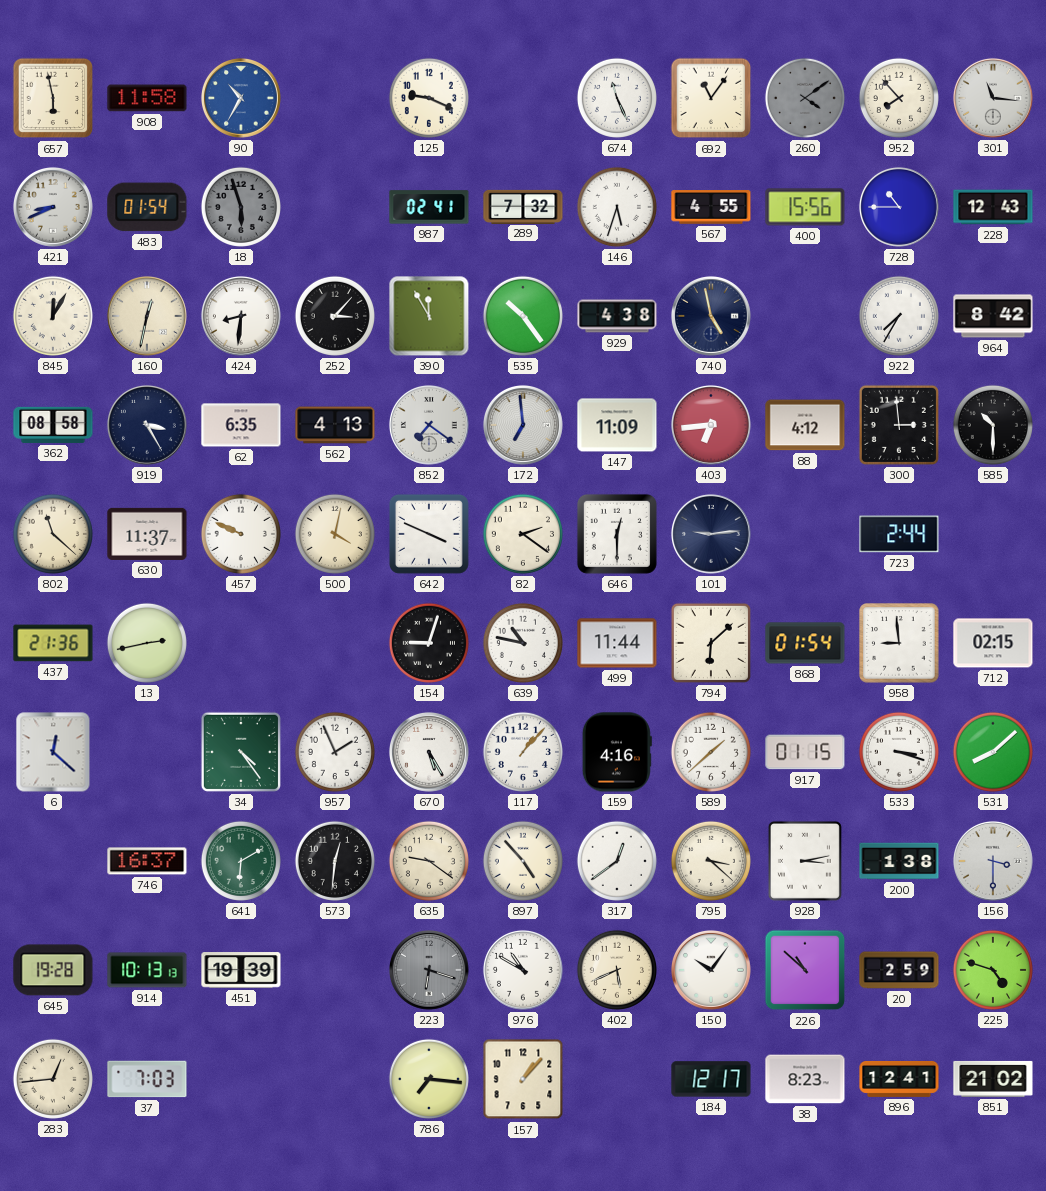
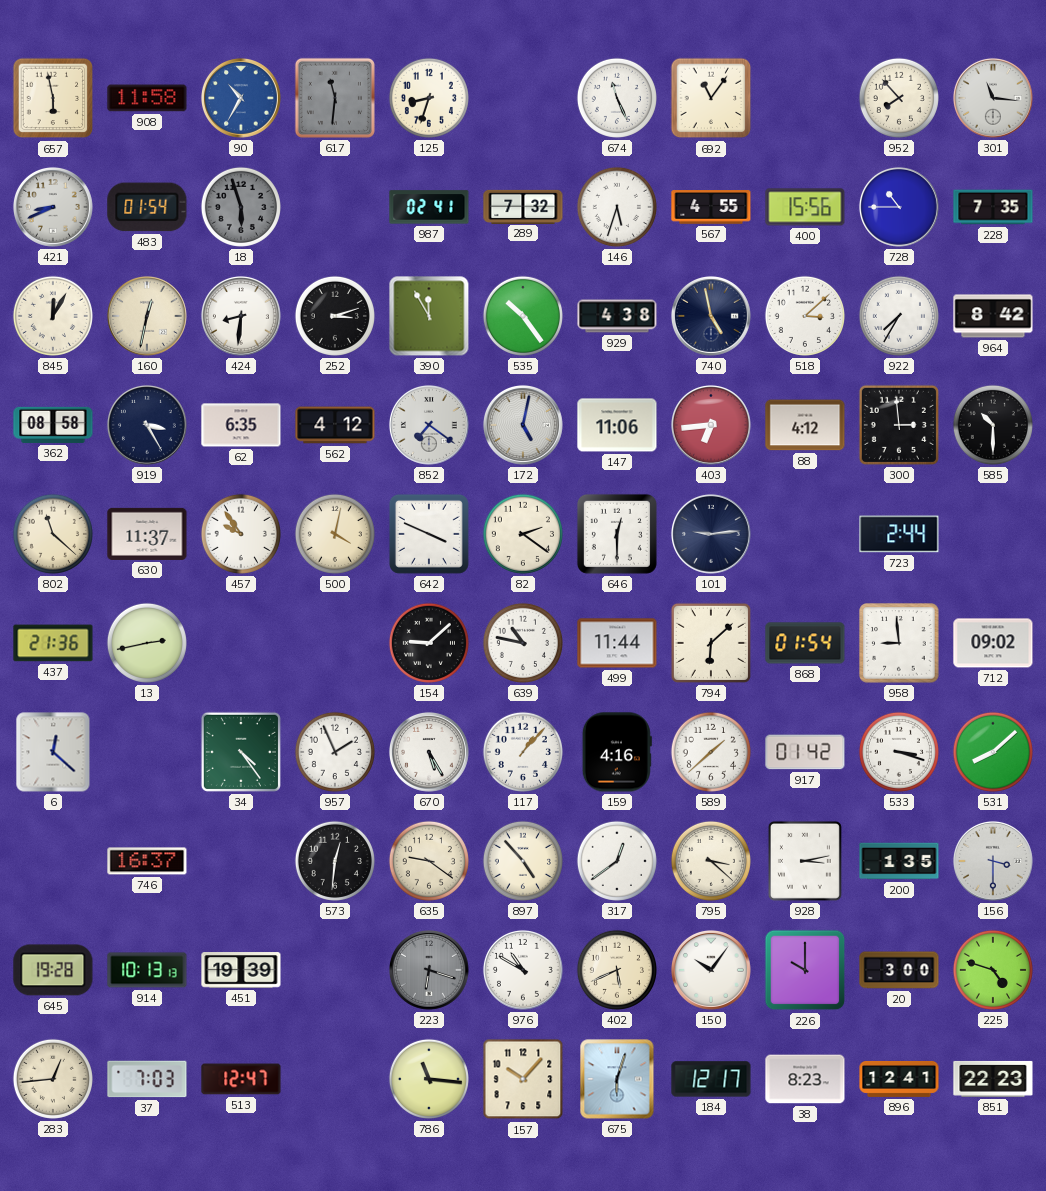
617: none -> 11:31
125: 9:19 -> 8:33
260: 4:09 -> none
228: 12:43 -> 7:35
252: 3:07 -> 3:12
518: none -> 3:08
562: 4:13 -> 4:12
172: 6:59 -> 5:02
147: 11:09 -> 11:06
457: 9:49 -> 9:54
154: 9:03 -> 9:08
712: 02:15 -> 09:02
917: 01:15 -> 01:42
641: 6:10 -> none
200: 1:38 -> 1:35
226: 10:52 -> 10:00
20: 2:59 -> 3:00
513: none -> 12:47
786: 7:16 -> 11:16
157: 1:07 -> 10:07
675: none -> 6:03
851: 21:02 -> 22:23
